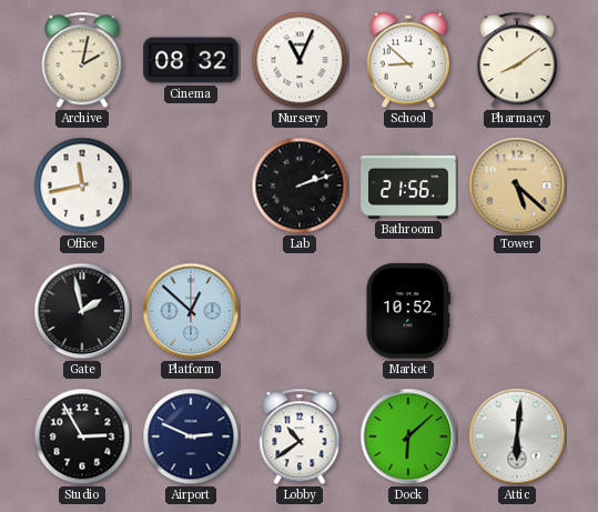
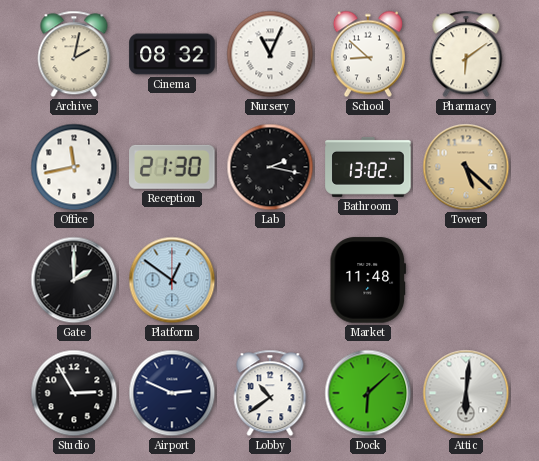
Pharmacy: 8:09 -> 6:09
Reception: none -> 21:30
Lab: 2:12 -> 2:17
Bathroom: 21:56 -> 13:02
Gate: 1:58 -> 2:00
Platform: 12:52 -> 12:51
Market: 10:52 -> 11:48
